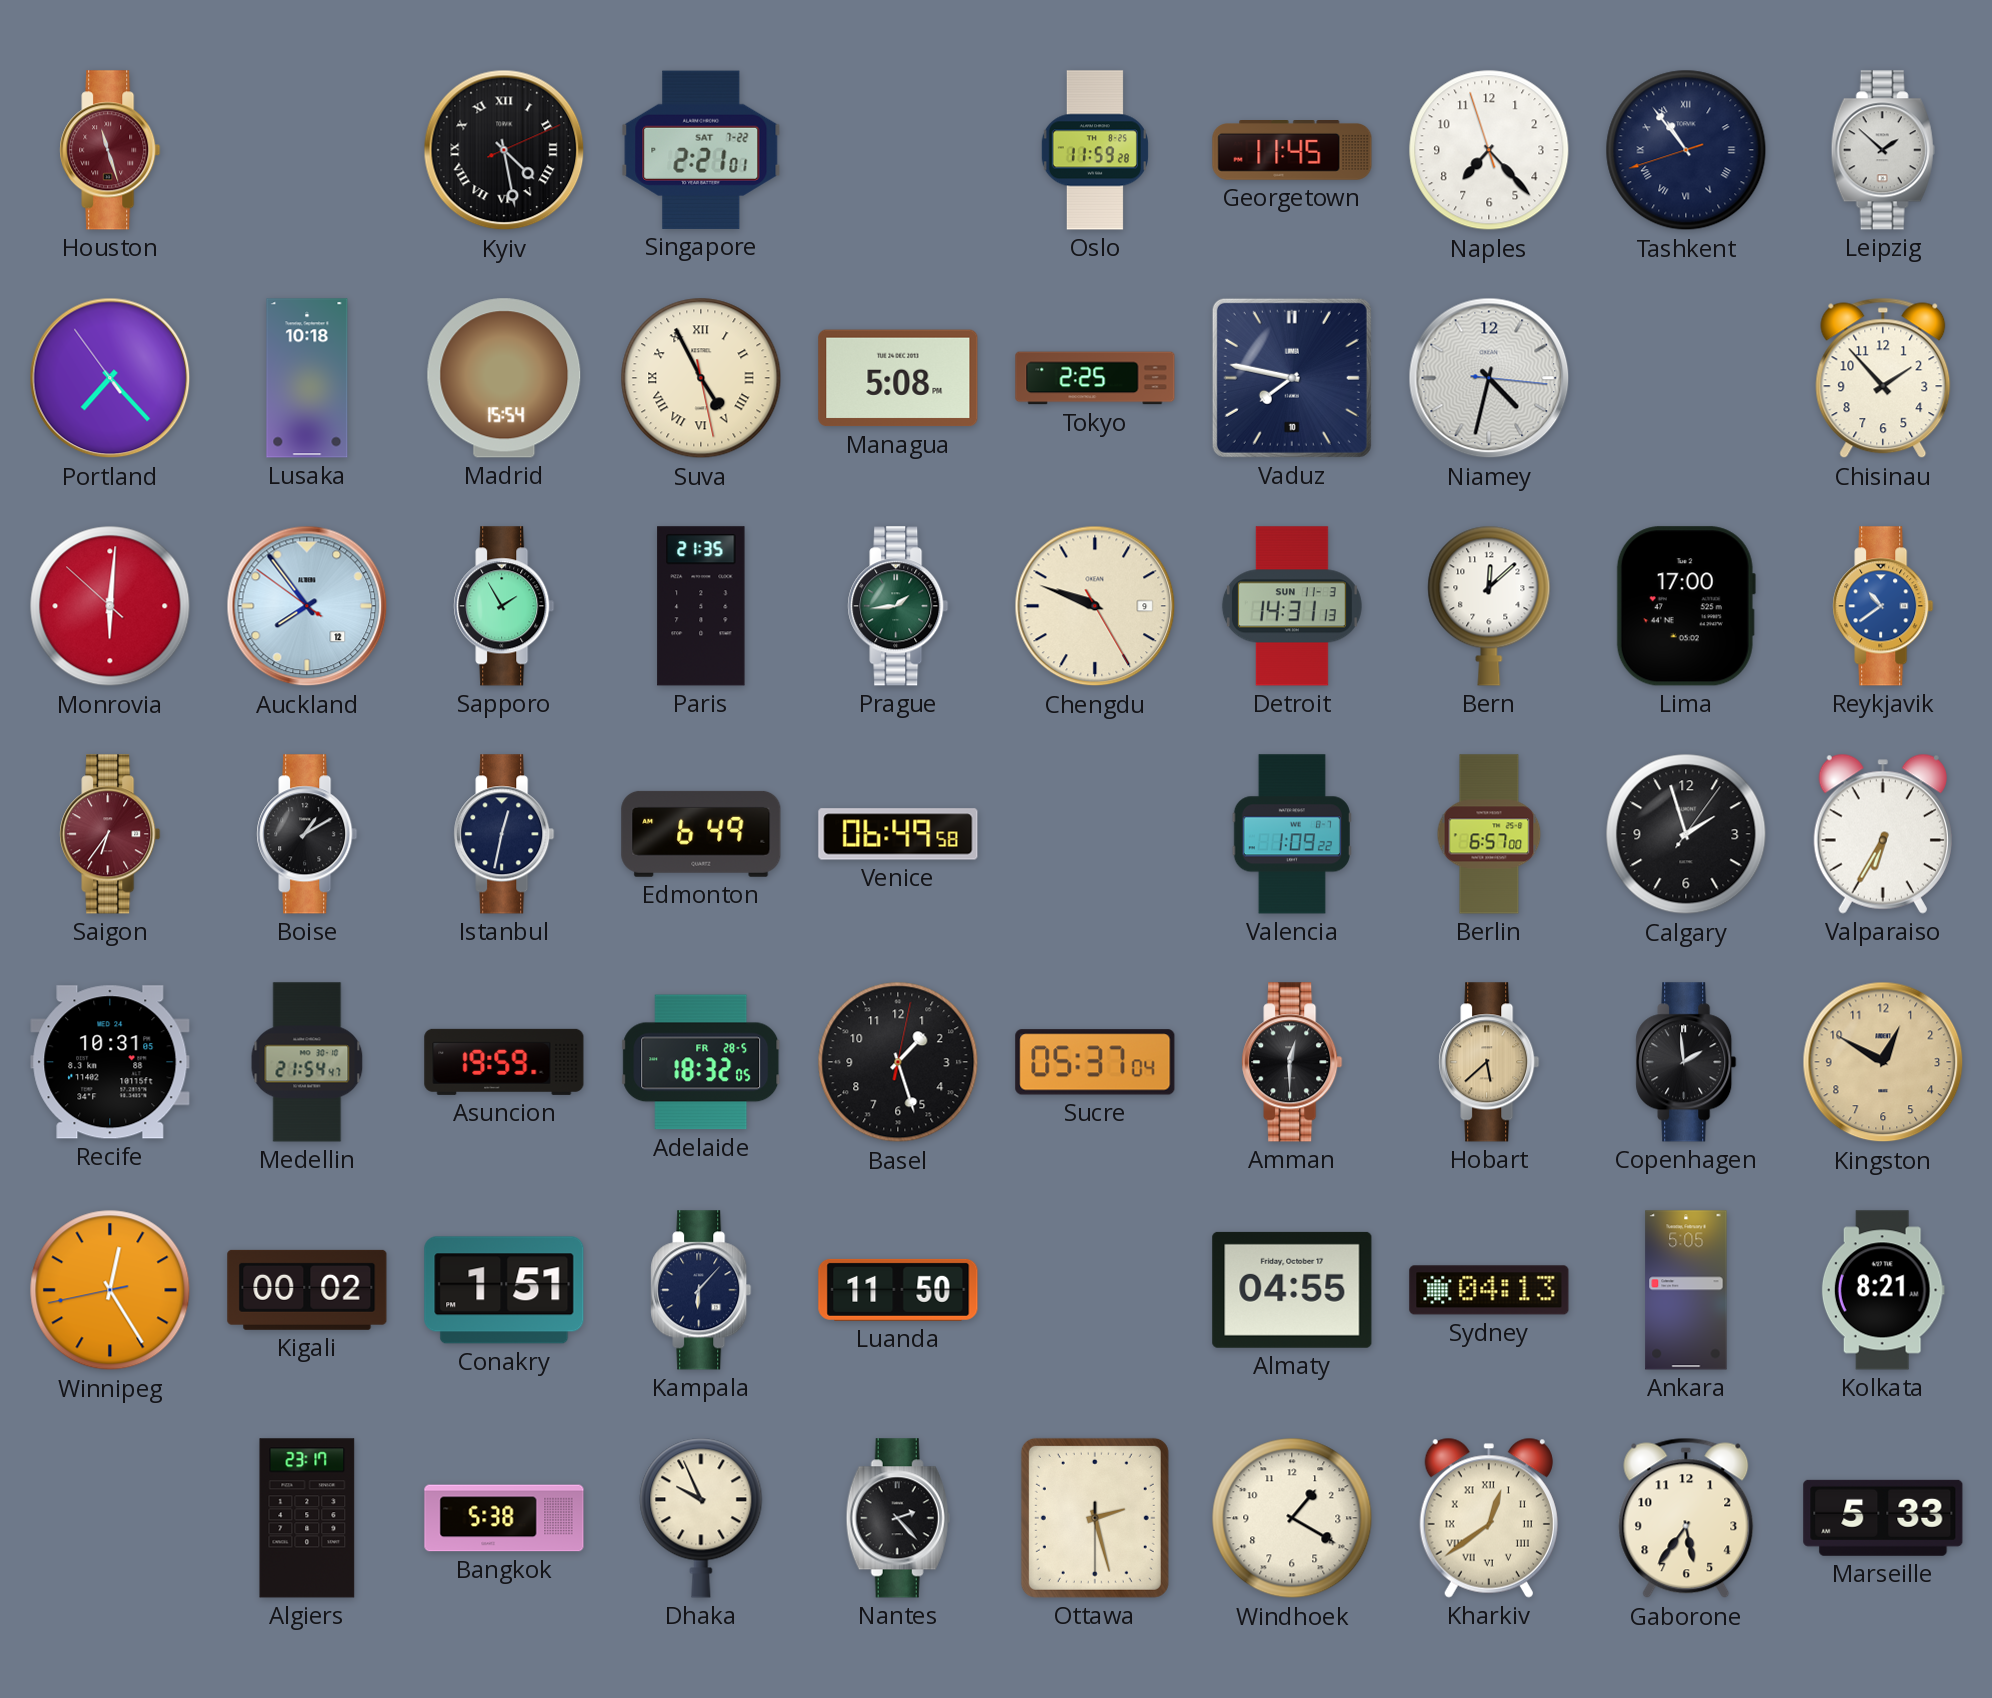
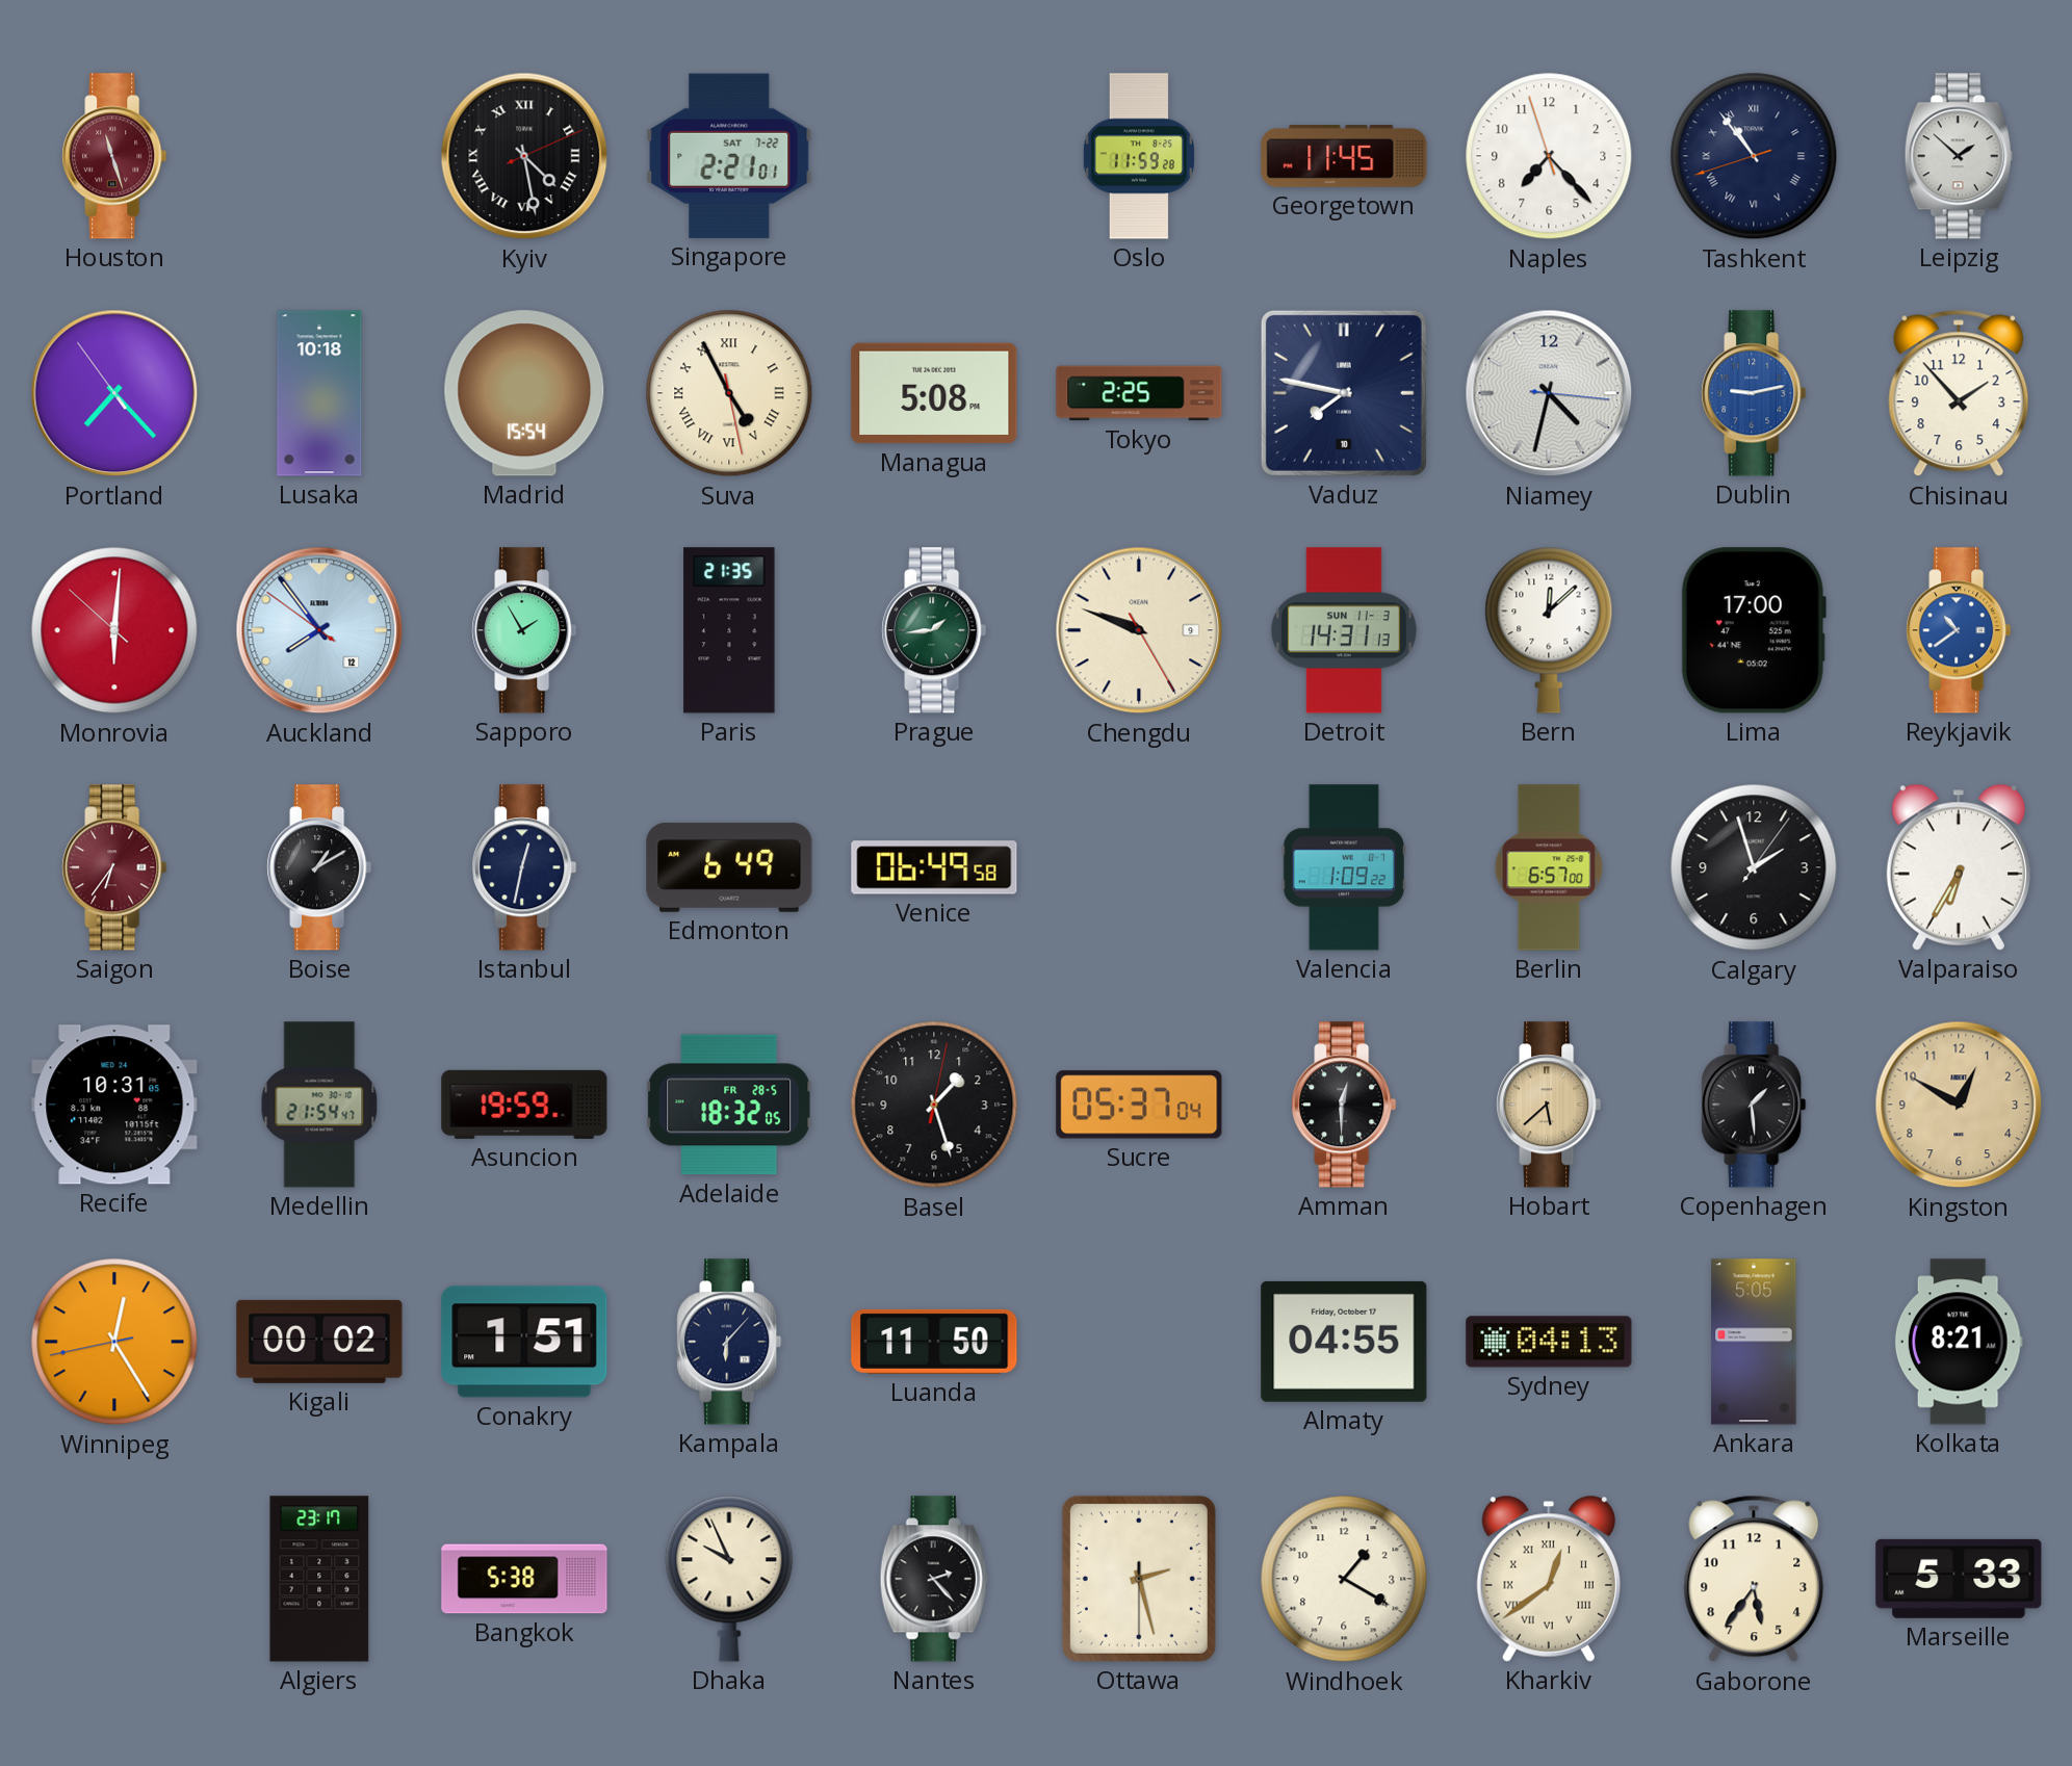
Dublin: none -> 9:13
Copenhagen: 1:59 -> 1:29
